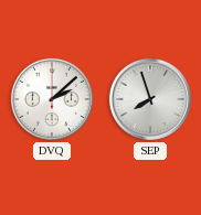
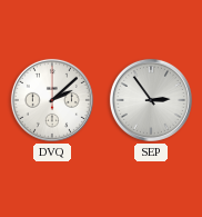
SEP: 7:57 -> 2:54
